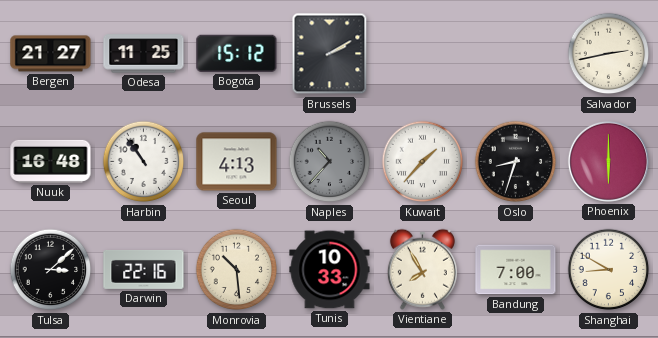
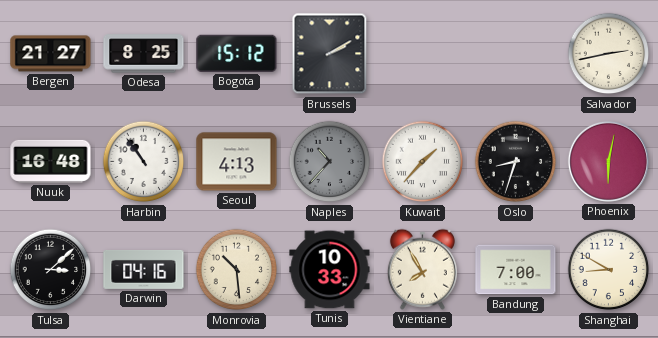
Odesa: 11:25 -> 8:25
Phoenix: 6:00 -> 6:02
Darwin: 22:16 -> 04:16
